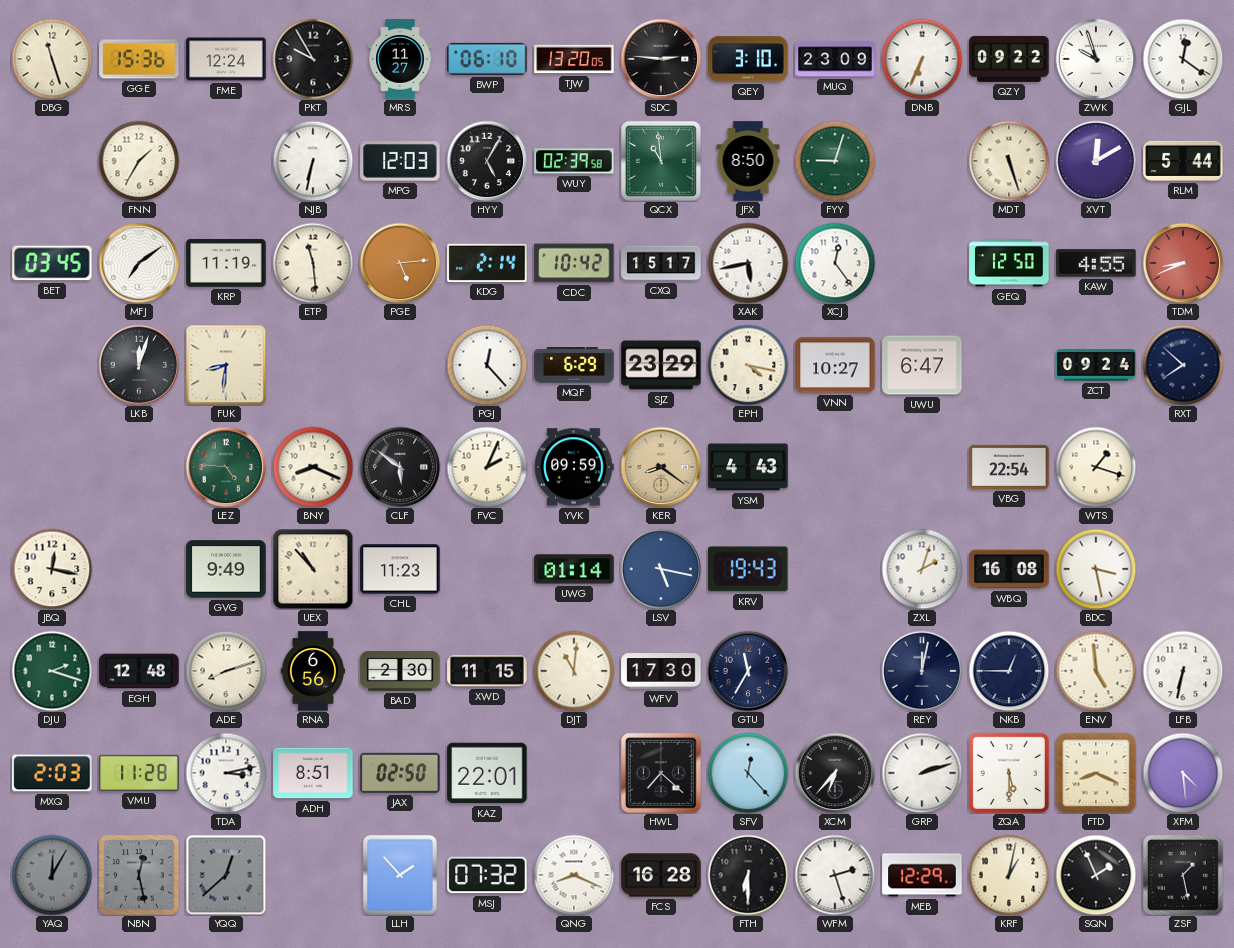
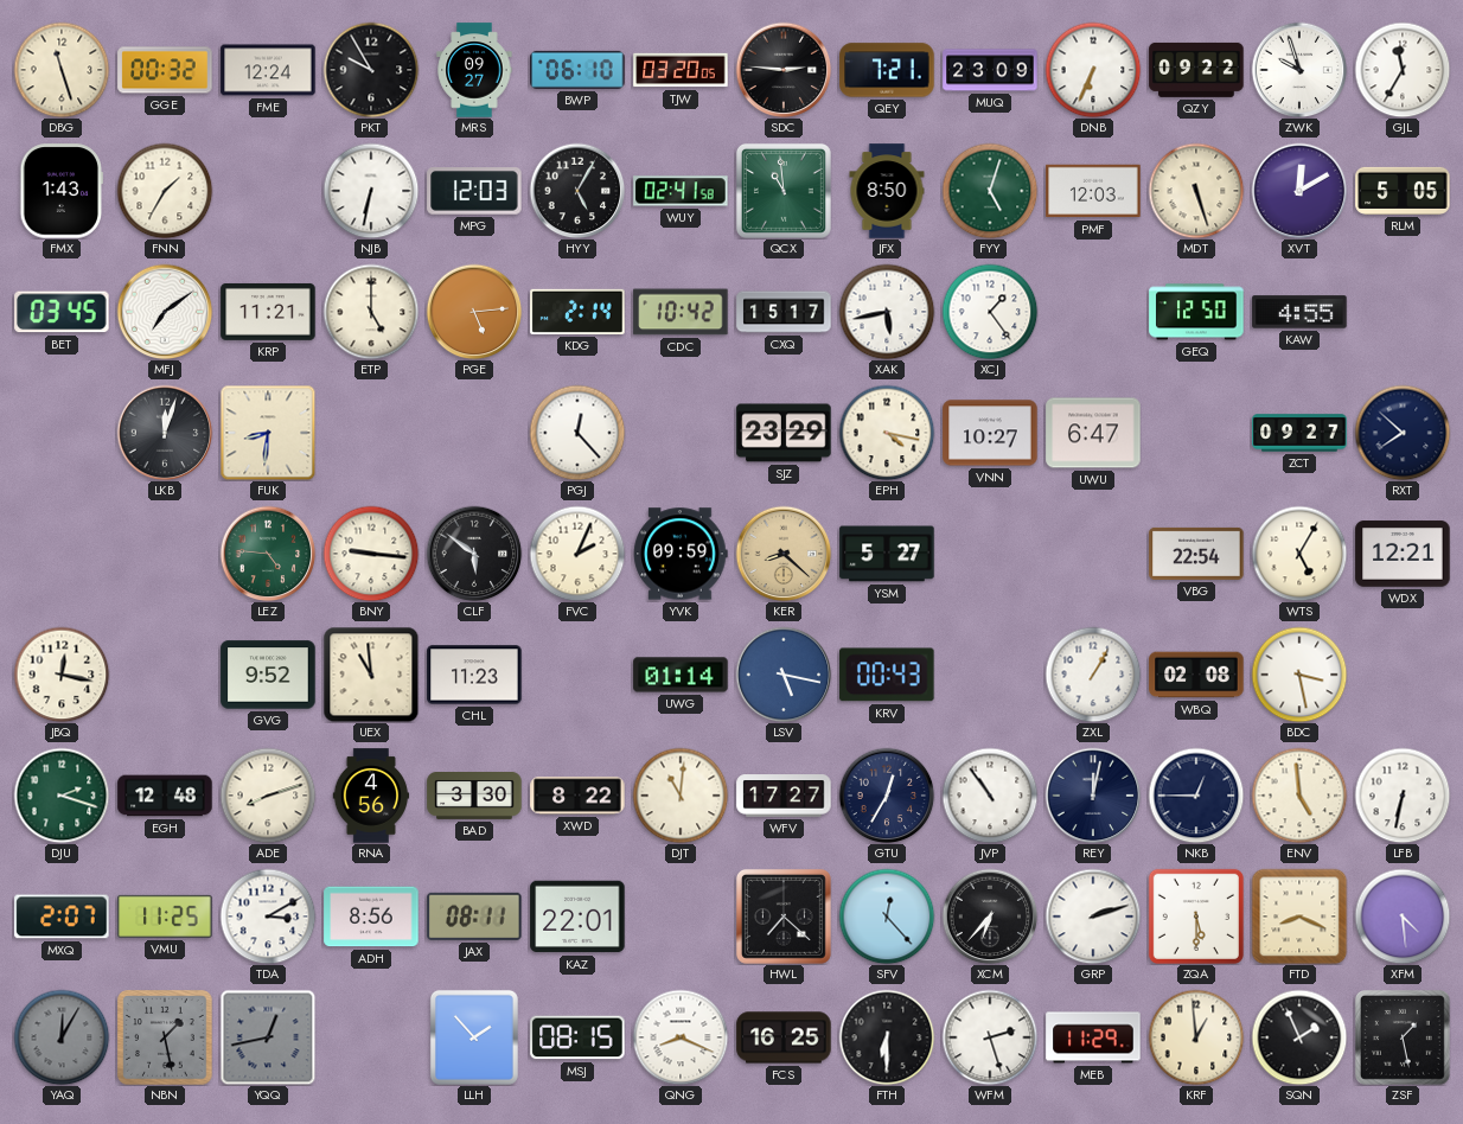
GGE: 15:36 -> 00:32
MRS: 11:27 -> 09:27
TJW: 13:20 -> 03:20
QEY: 3:10 -> 7:21
GJL: 12:21 -> 11:35
FMX: none -> 1:43
WUY: 02:39 -> 02:41
FYY: 9:03 -> 5:03
PMF: none -> 12:03
RLM: 5:44 -> 5:05
KRP: 11:19 -> 11:21
ETP: 11:29 -> 5:00
XCJ: 12:24 -> 1:24
TDM: 8:41 -> none
MQF: 6:29 -> none
ZCT: 09:24 -> 09:27
BNY: 8:19 -> 9:16
KER: 8:21 -> 8:22
YSM: 4:43 -> 5:27
WTS: 1:18 -> 5:05
WDX: none -> 12:21
GVG: 9:49 -> 9:52
UEX: 10:53 -> 10:59
KRV: 19:43 -> 00:43
ZXL: 2:03 -> 1:05
WBQ: 16:08 -> 02:08
RNA: 6:56 -> 4:56
BAD: 2:30 -> 3:30
XWD: 11:15 -> 8:22
WFV: 17:30 -> 17:27
GTU: 11:35 -> 12:35
JVP: none -> 10:54
MXQ: 2:03 -> 2:07
VMU: 11:28 -> 11:25
TDA: 3:13 -> 3:10
ADH: 8:51 -> 8:56
JAX: 02:50 -> 08:11
NBN: 12:28 -> 1:28
YQQ: 12:38 -> 12:43
MSJ: 07:32 -> 08:15
FCS: 16:28 -> 16:25
MEB: 12:29 -> 11:29
KRF: 1:02 -> 12:59
